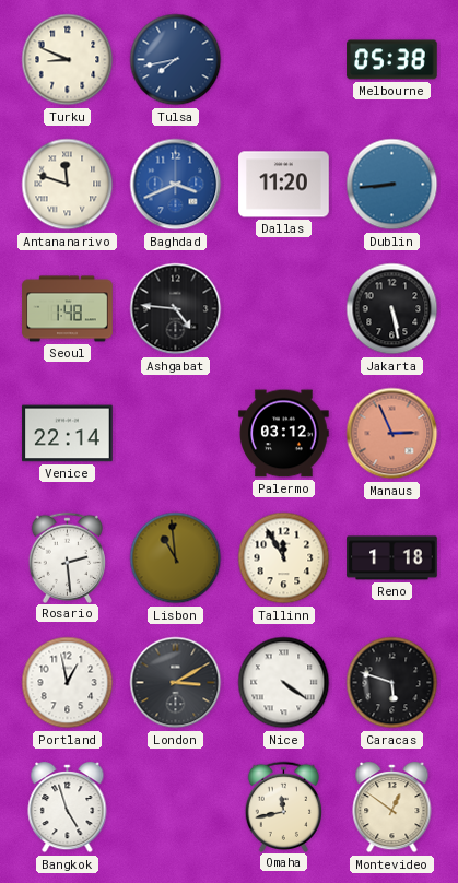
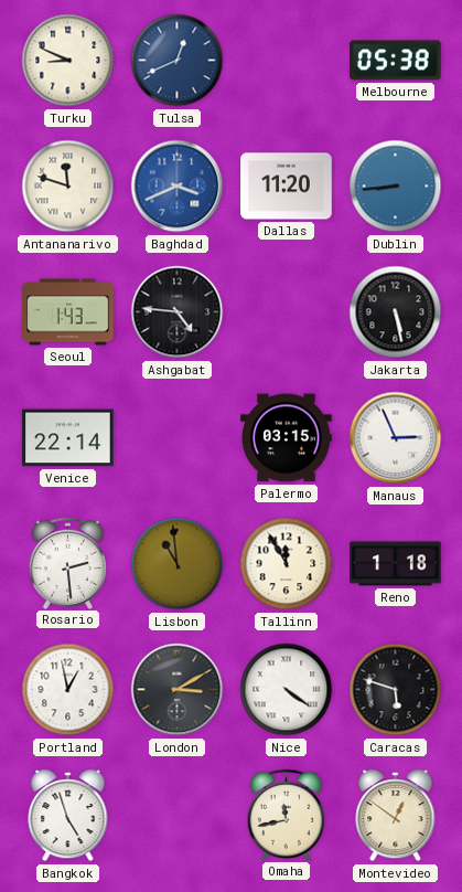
Tulsa: 7:43 -> 12:41
Seoul: 1:48 -> 1:43
Palermo: 03:12 -> 03:15
Manaus dial: salmon -> white
